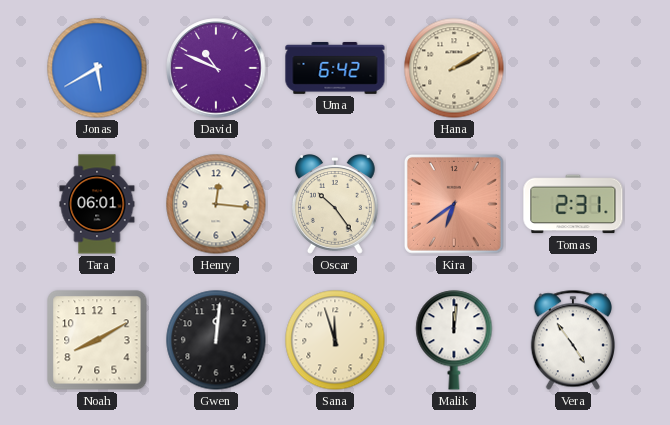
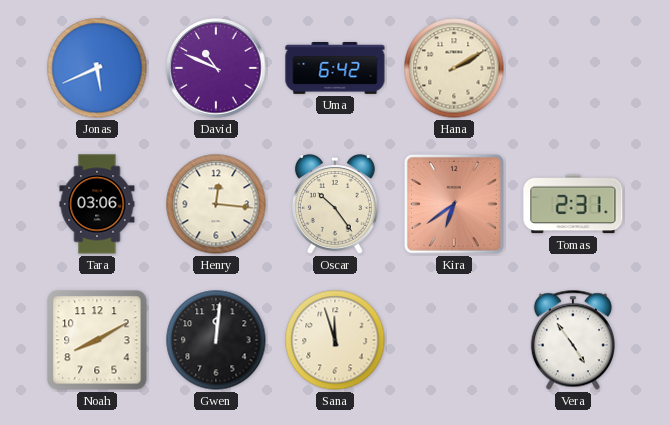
Jonas: 5:40 -> 5:41
Tara: 06:01 -> 03:06
Malik: 12:01 -> none
